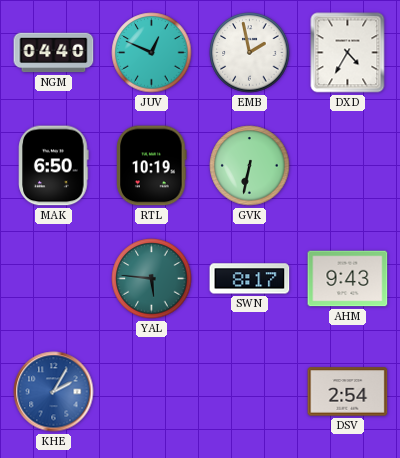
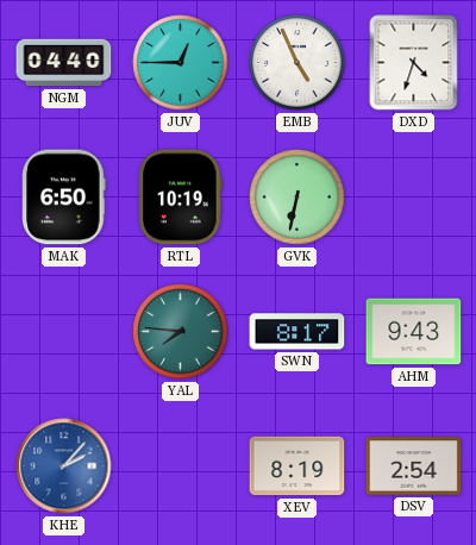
JUV: 12:49 -> 12:45
EMB: 1:58 -> 4:56
DXD: 4:35 -> 4:33
YAL: 5:46 -> 7:46
KHE: 2:05 -> 2:07
XEV: none -> 8:19
